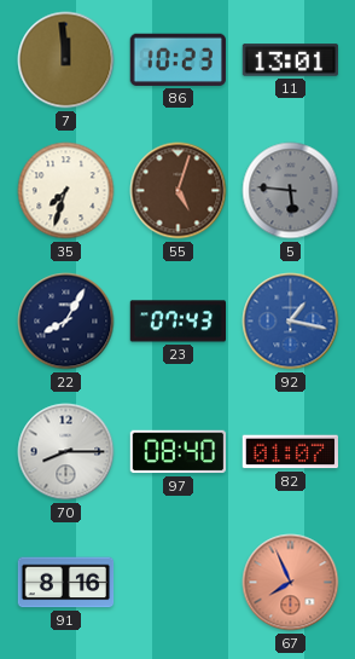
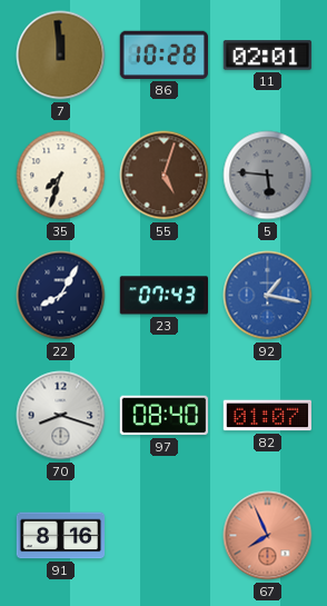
86: 10:23 -> 10:28
11: 13:01 -> 02:01
70: 8:15 -> 8:18
